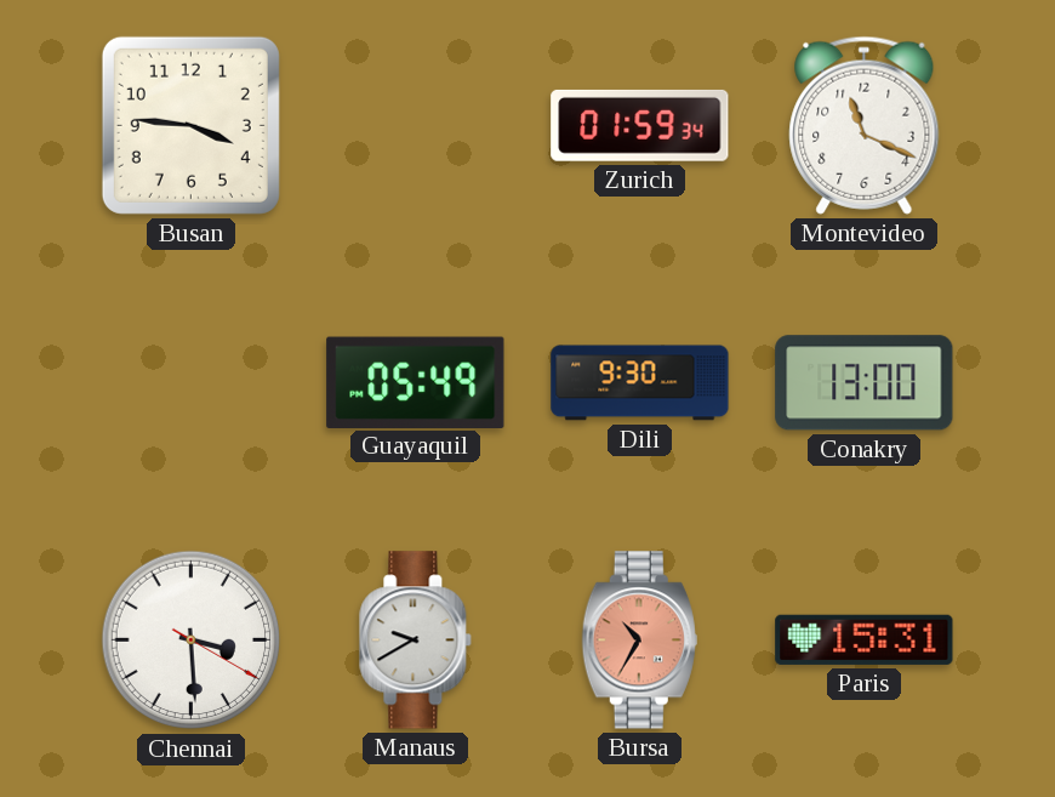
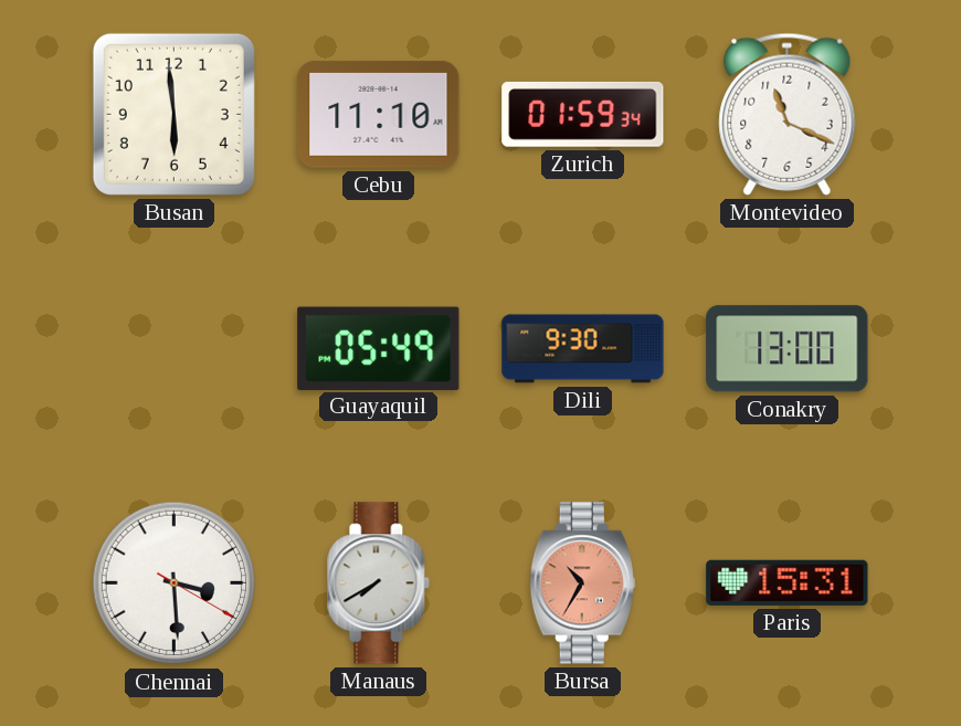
Busan: 3:46 -> 5:59
Cebu: none -> 11:10
Manaus: 9:40 -> 7:40
